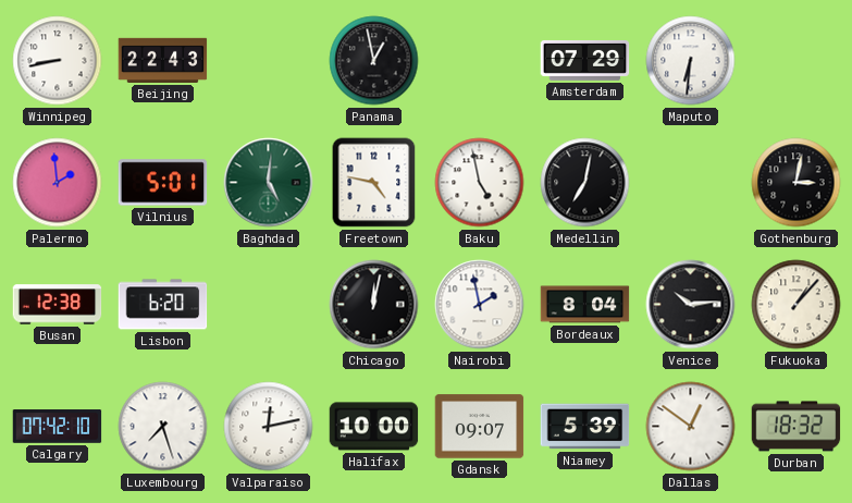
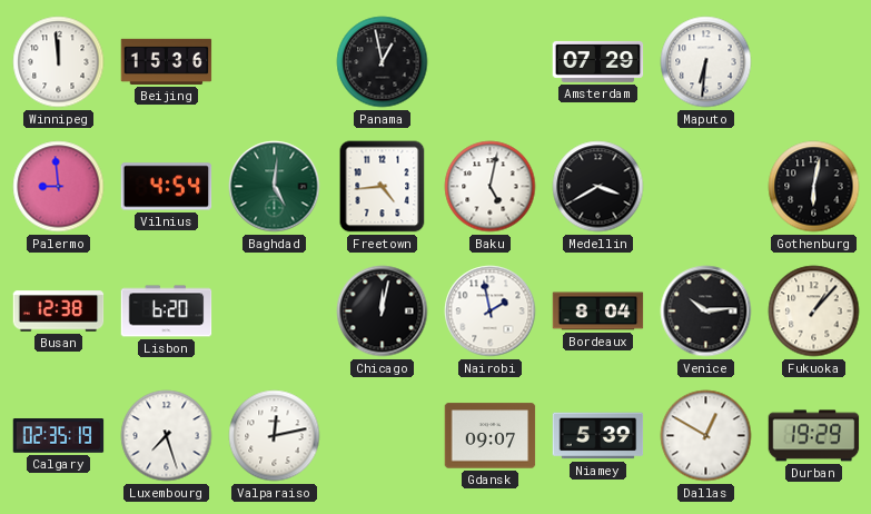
Winnipeg: 8:43 -> 11:59
Beijing: 22:43 -> 15:36
Palermo: 1:59 -> 8:59
Vilnius: 5:01 -> 4:54
Freetown: 4:47 -> 4:44
Baku: 4:58 -> 5:02
Medellin: 7:02 -> 3:40
Gothenburg: 3:02 -> 6:02
Calgary: 07:42 -> 02:35
Halifax: 10:00 -> none
Dallas: 12:51 -> 12:50
Durban: 18:32 -> 19:29
